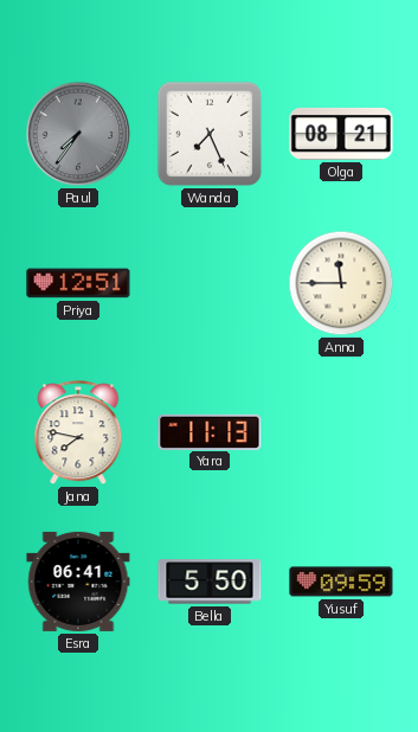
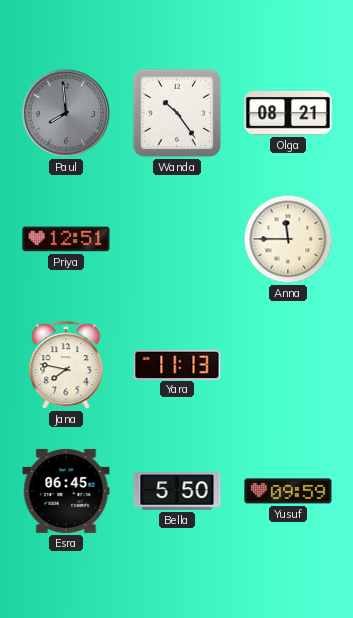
Paul: 7:36 -> 7:59
Wanda: 7:26 -> 10:24
Esra: 06:41 -> 06:45
